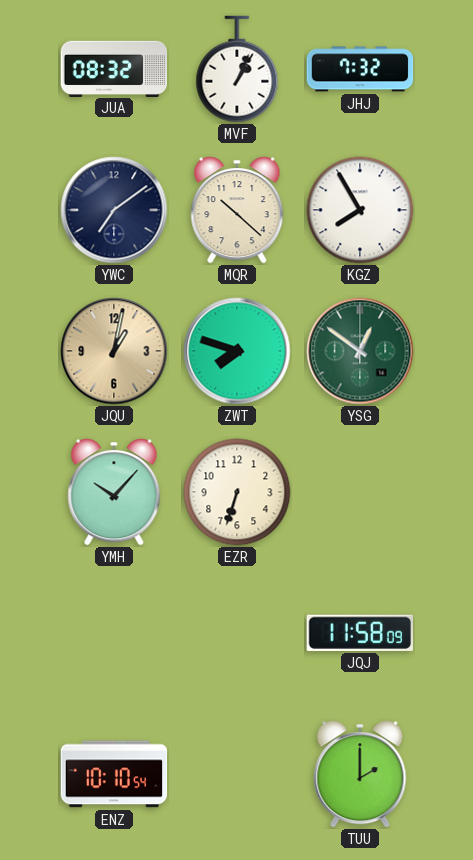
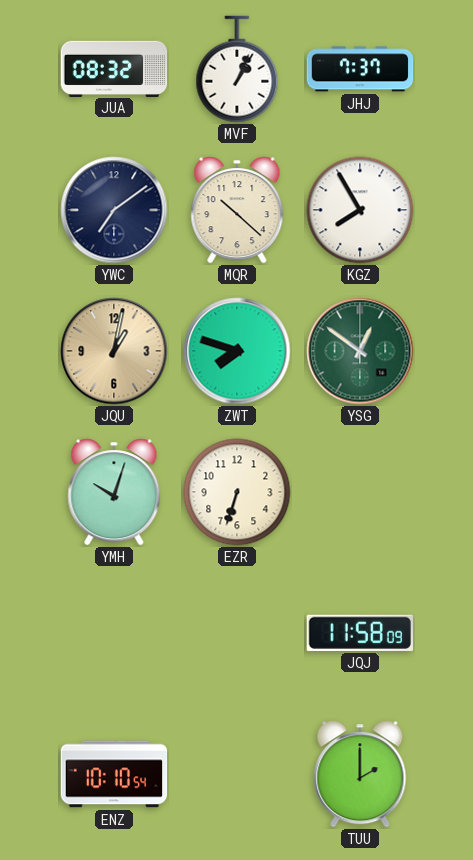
JHJ: 7:32 -> 7:37
YMH: 10:07 -> 10:03
